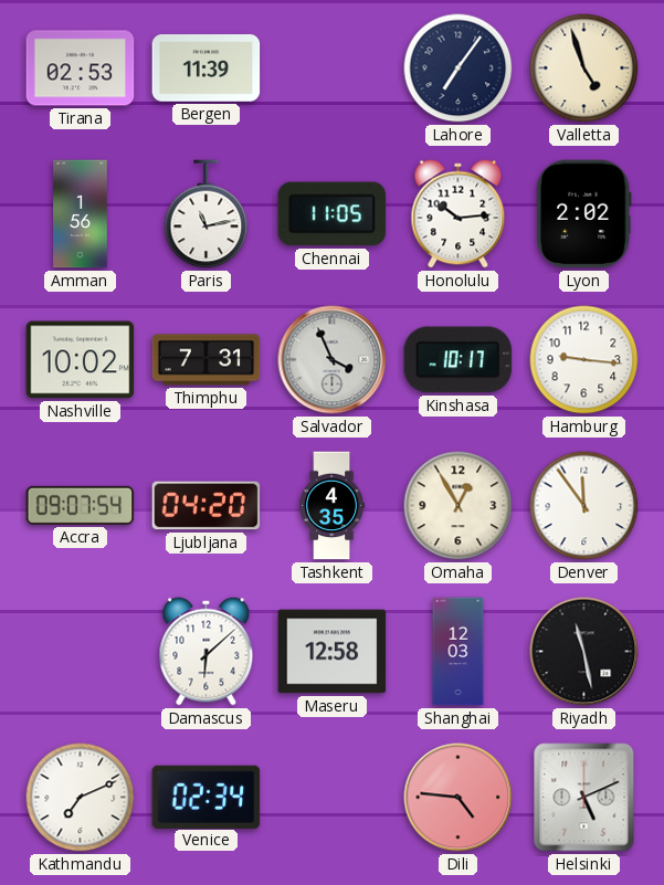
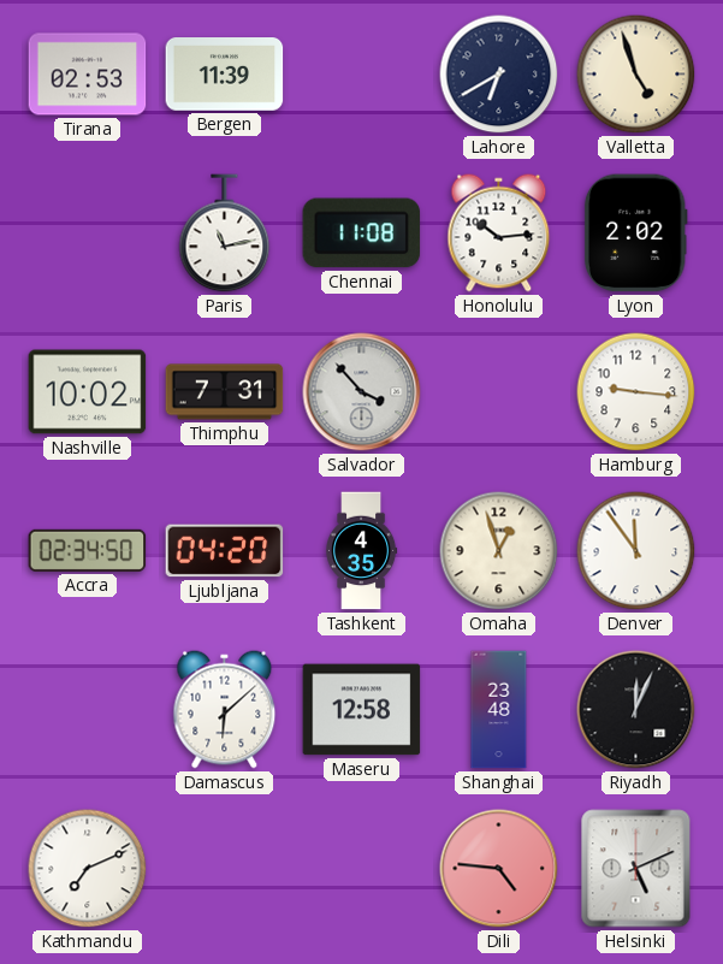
Lahore: 7:06 -> 6:40
Amman: 1:56 -> none
Chennai: 11:05 -> 11:08
Salvador: 3:56 -> 3:53
Kinshasa: 10:17 -> none
Accra: 09:07 -> 02:34
Omaha: 12:55 -> 12:57
Shanghai: 12:03 -> 23:48
Riyadh: 11:28 -> 12:04
Venice: 02:34 -> none
